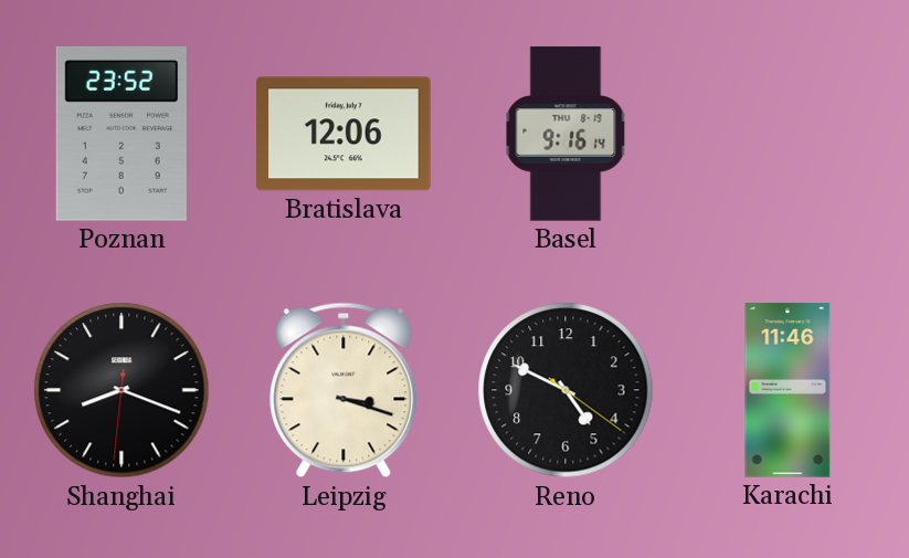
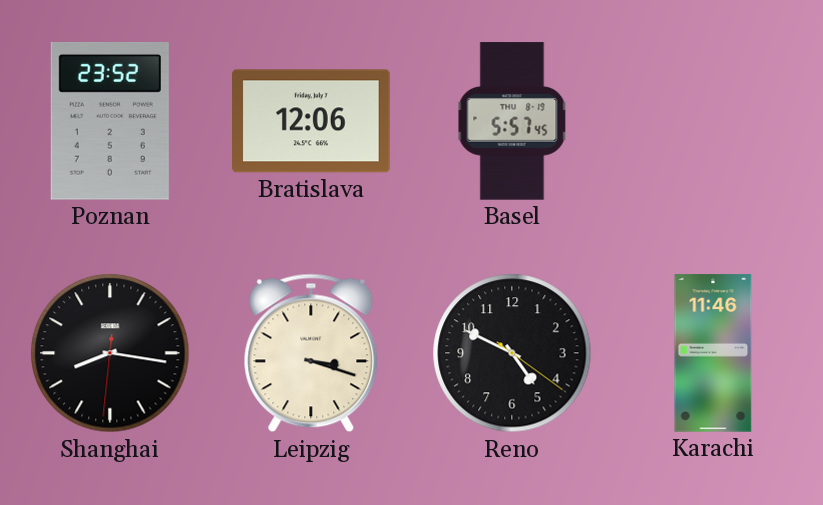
Basel: 9:16 -> 5:57
Shanghai: 8:18 -> 8:16
